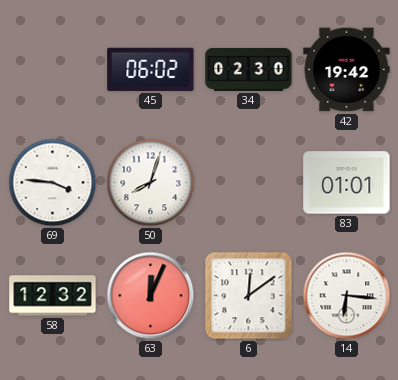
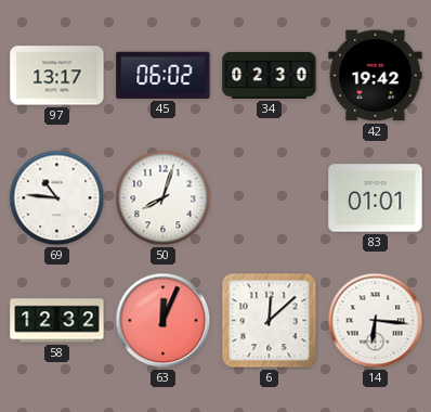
97: none -> 13:17
69: 3:46 -> 10:46
6: 12:09 -> 12:08
